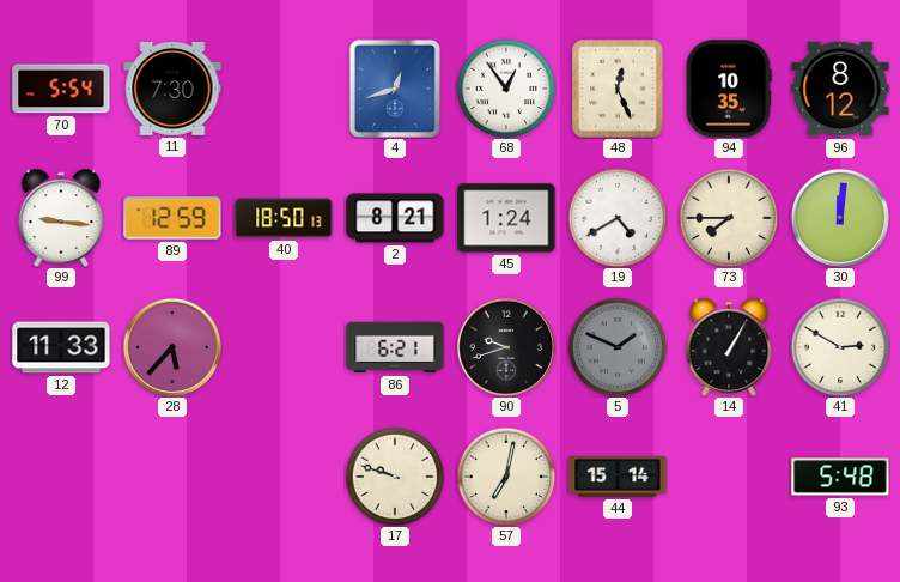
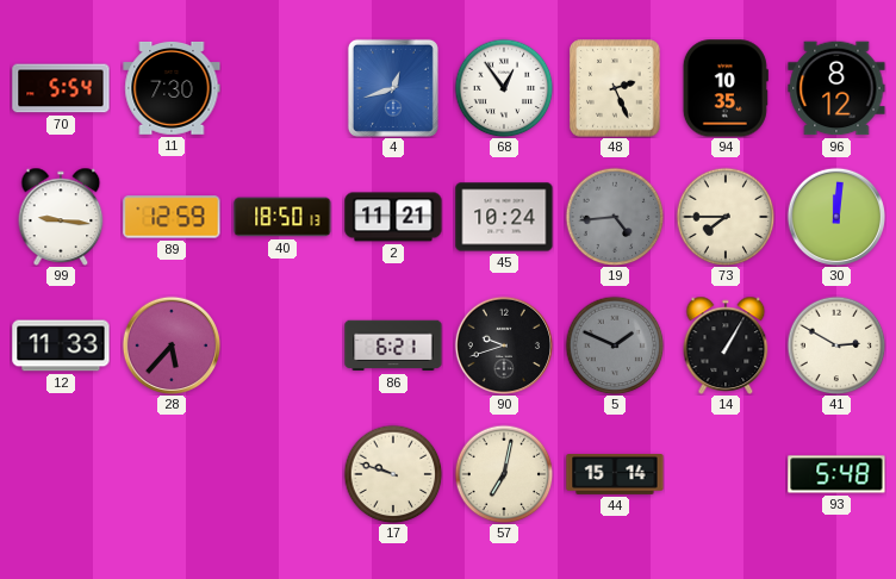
48: 12:26 -> 2:26
2: 8:21 -> 11:21
45: 1:24 -> 10:24
19: 4:40 -> 4:44
19 dial: white -> grey
